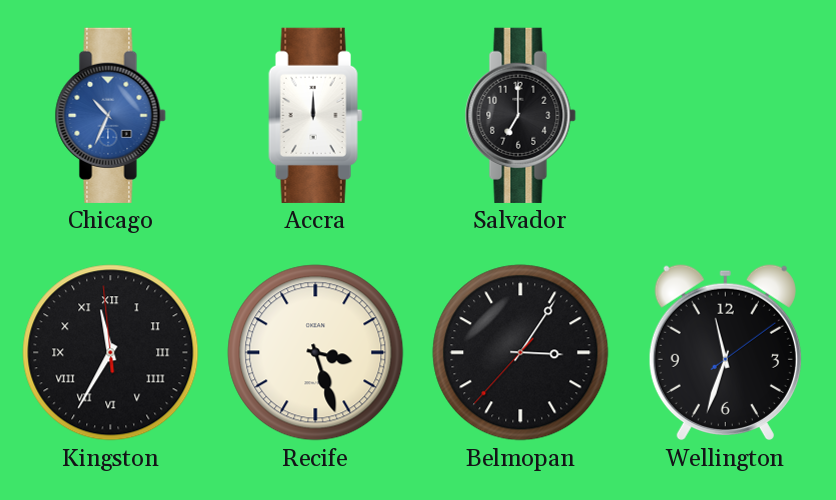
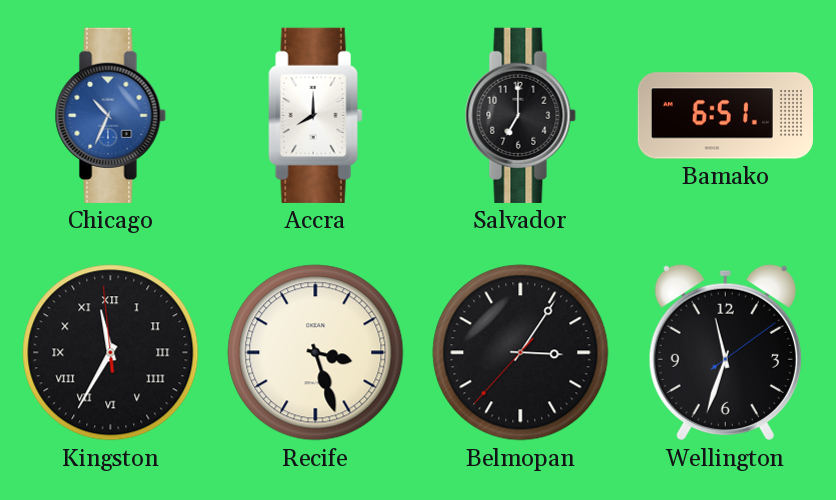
Accra: 12:00 -> 8:00
Bamako: none -> 6:51
